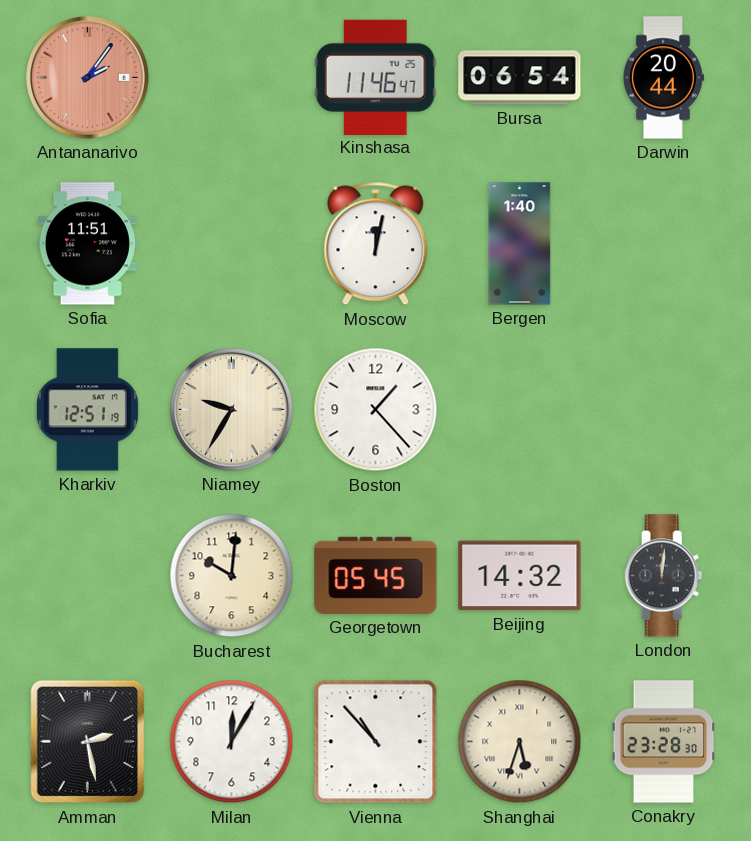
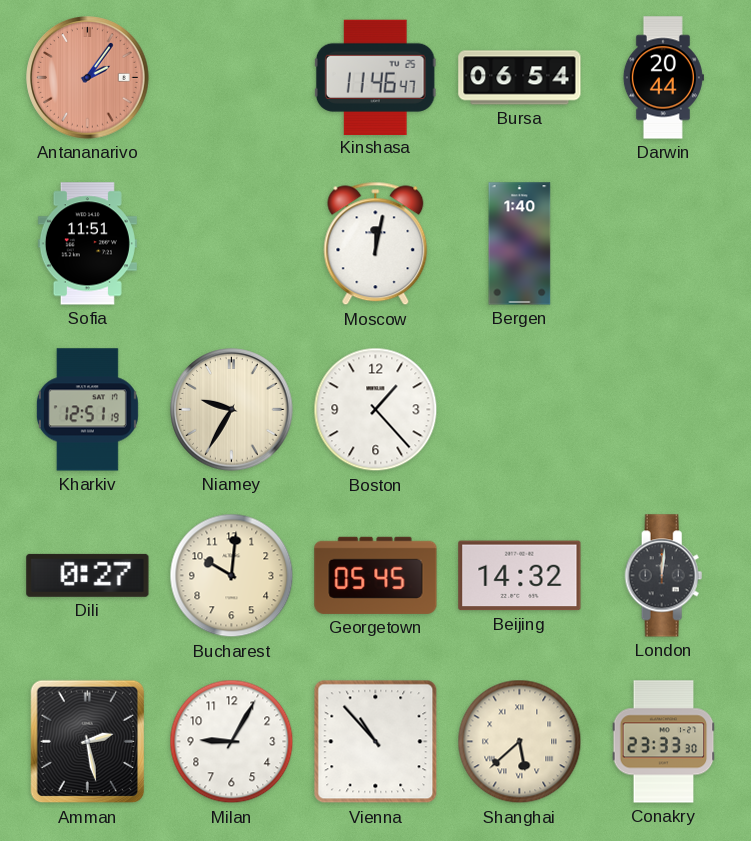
Dili: none -> 0:27
Milan: 12:05 -> 9:05
Shanghai: 5:33 -> 5:38
Conakry: 23:28 -> 23:33
